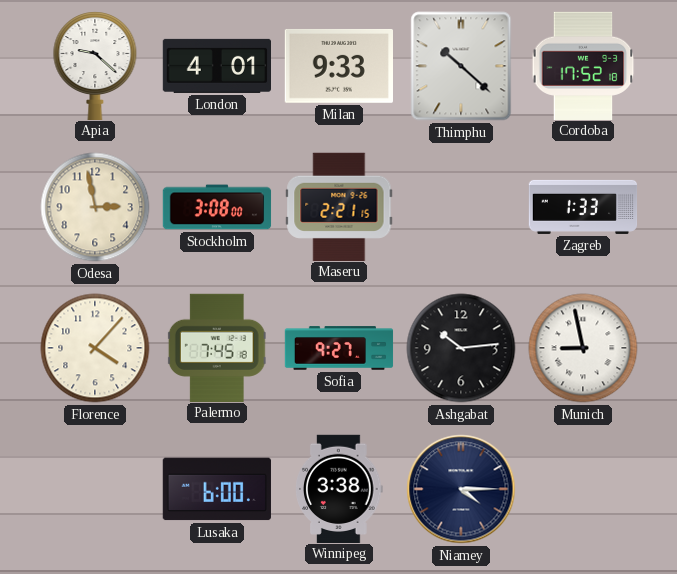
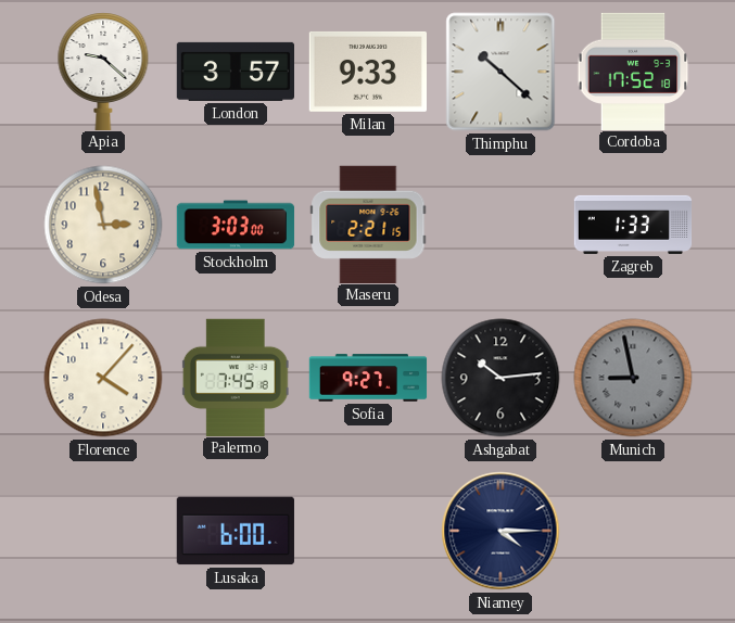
London: 4:01 -> 3:57
Stockholm: 3:08 -> 3:03
Munich dial: white -> grey
Winnipeg: 3:38 -> none
